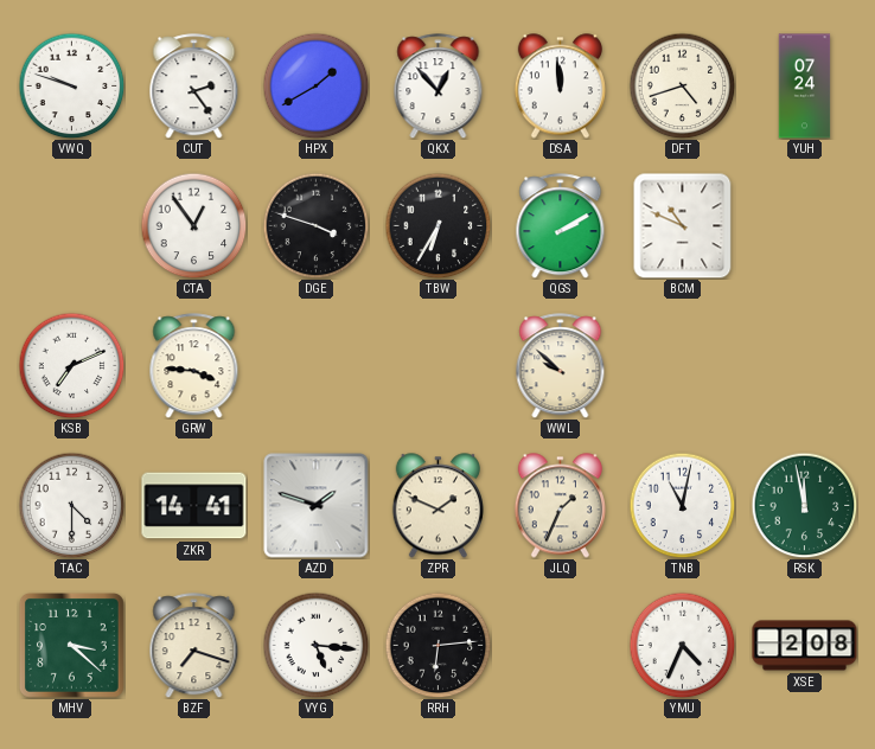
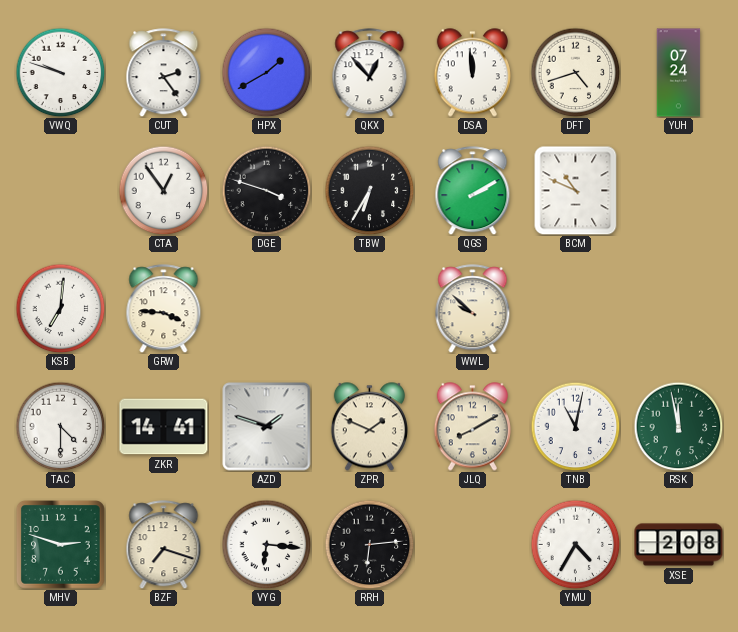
KSB: 7:11 -> 7:01
JLQ: 1:34 -> 8:10
MHV: 3:22 -> 2:48
VYG: 5:16 -> 6:16
YMU: 4:34 -> 4:35
